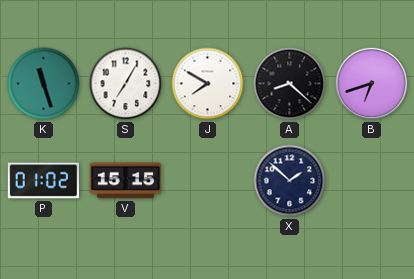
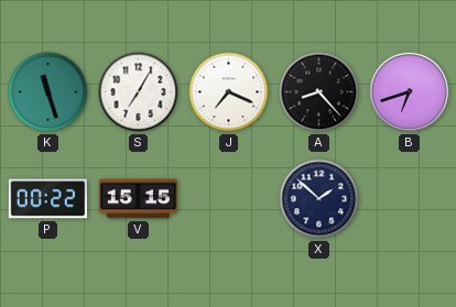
J: 7:50 -> 7:19
A: 8:22 -> 8:23
P: 01:02 -> 00:22
